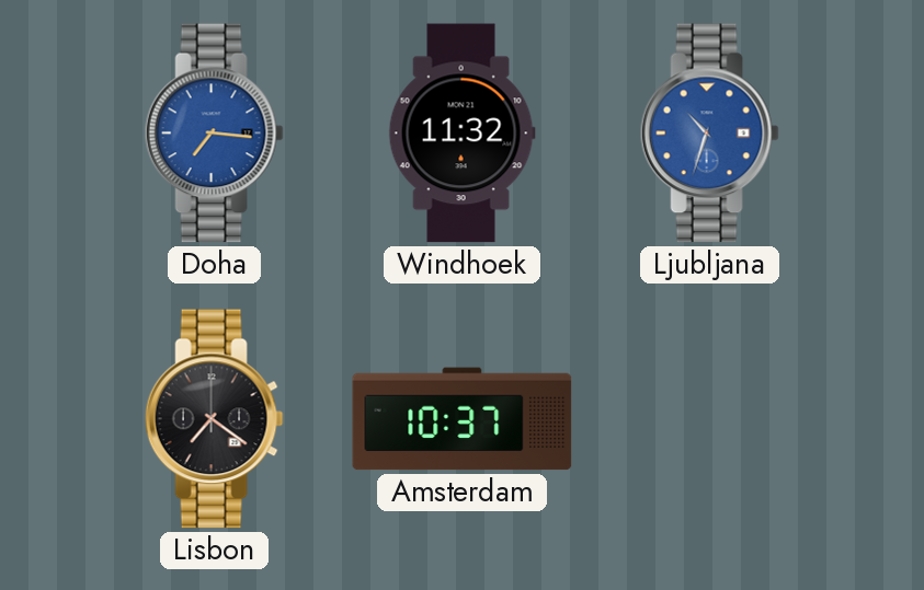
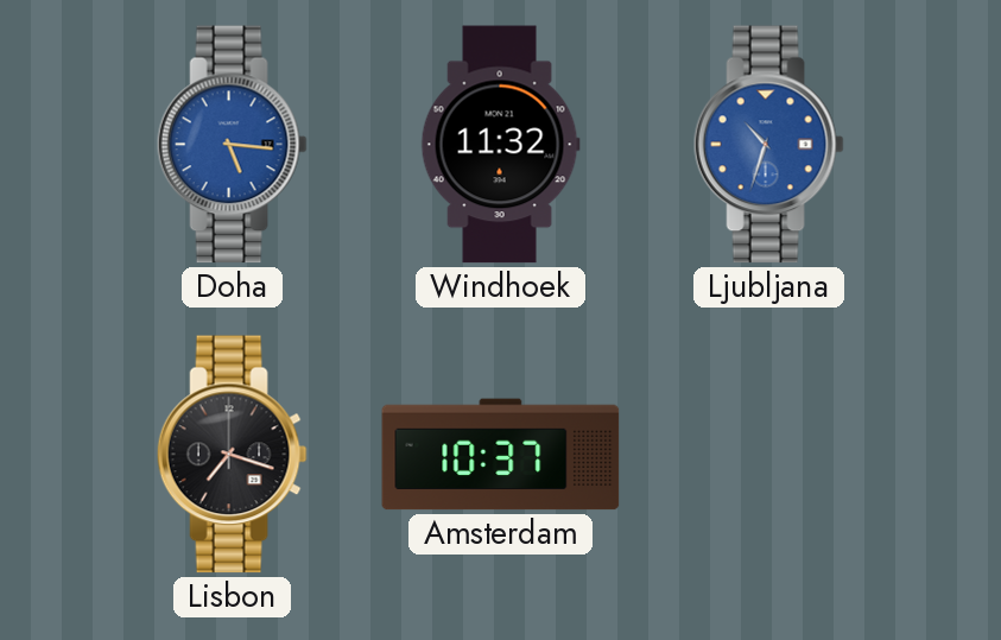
Doha: 7:16 -> 5:16
Lisbon: 7:21 -> 7:18
